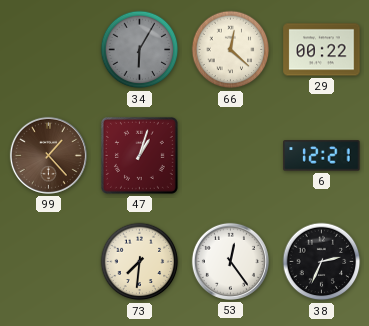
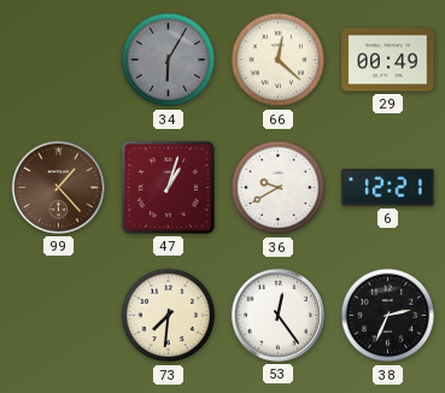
29: 00:22 -> 00:49
36: none -> 9:40
